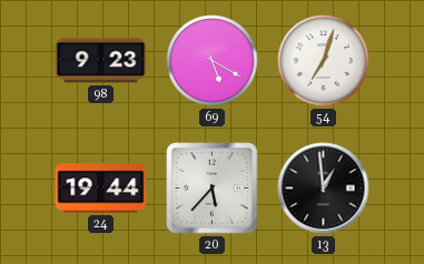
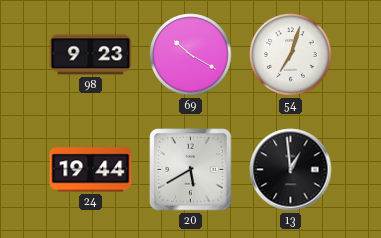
69: 5:20 -> 10:20
20: 5:37 -> 5:40
